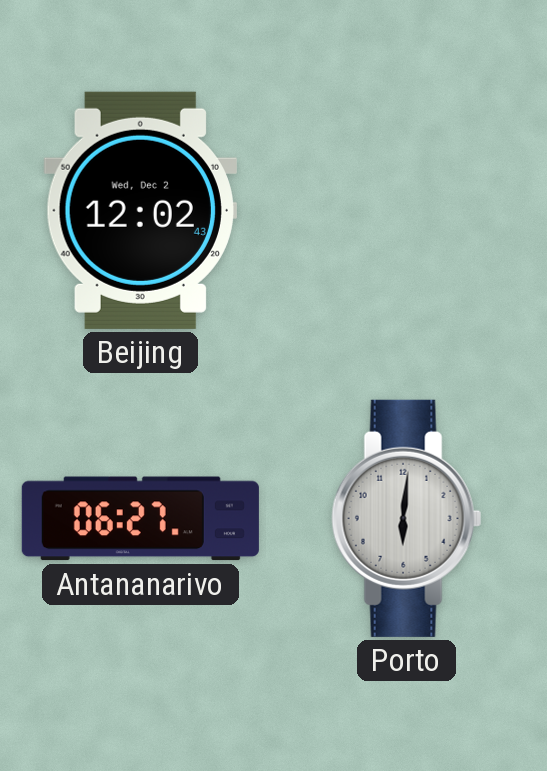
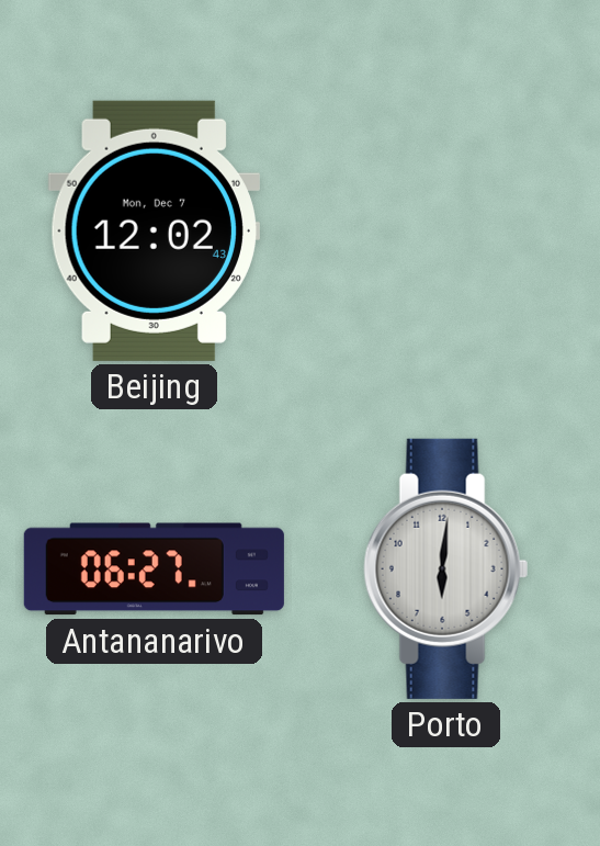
Beijing date: Wed, Dec 2 -> Mon, Dec 7
